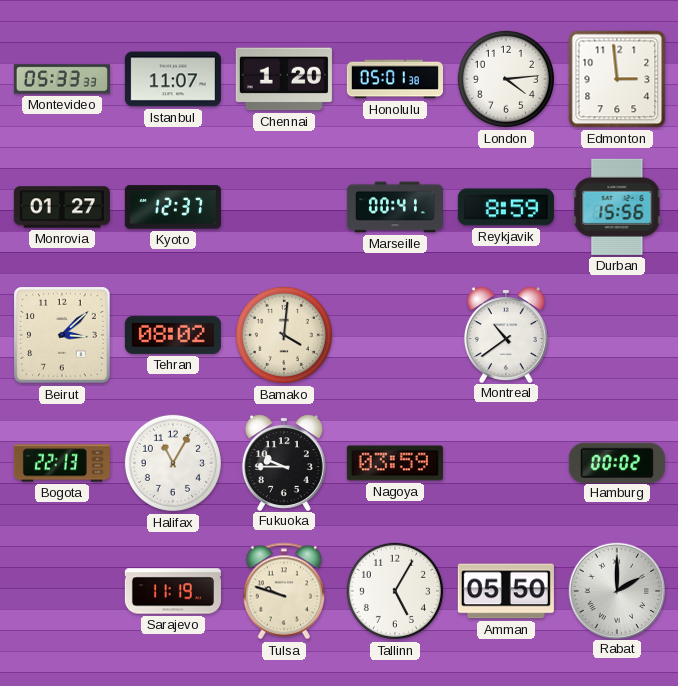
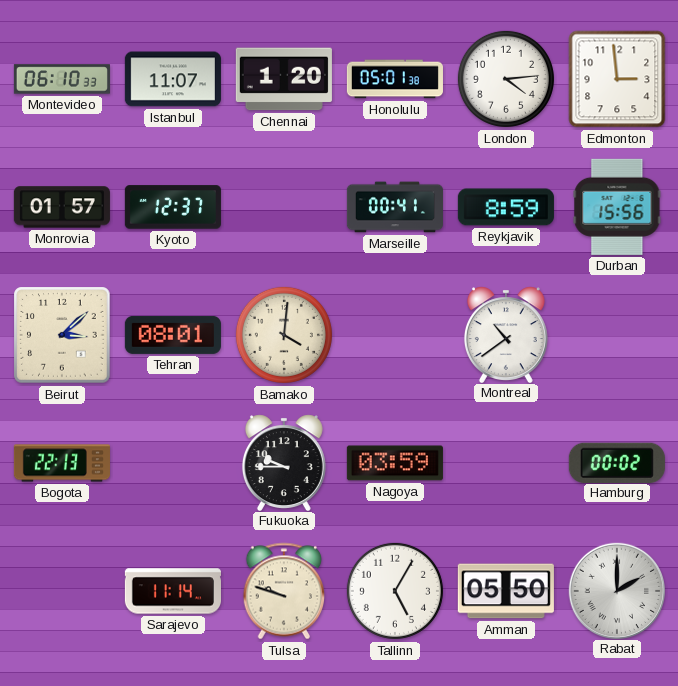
Montevideo: 05:33 -> 06:10
Monrovia: 01:27 -> 01:57
Tehran: 08:02 -> 08:01
Halifax: 11:05 -> none
Sarajevo: 11:19 -> 11:14
